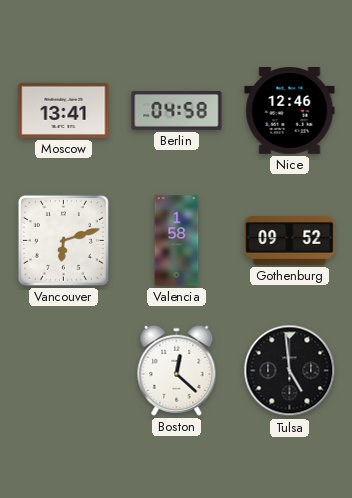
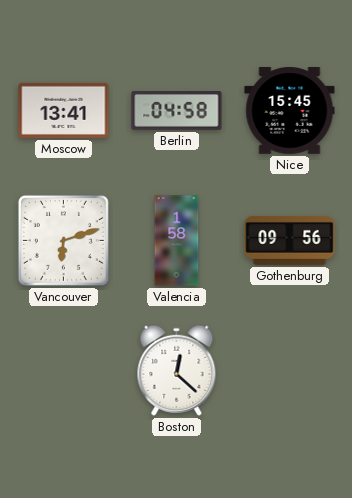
Nice: 12:46 -> 15:45
Gothenburg: 09:52 -> 09:56
Tulsa: 4:59 -> none
